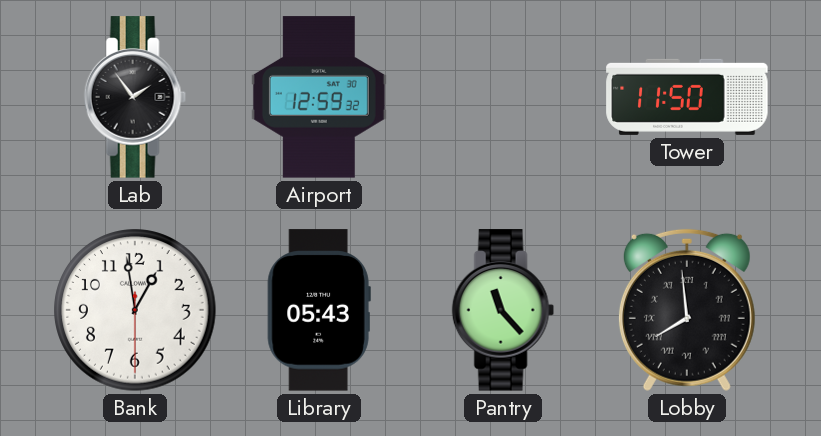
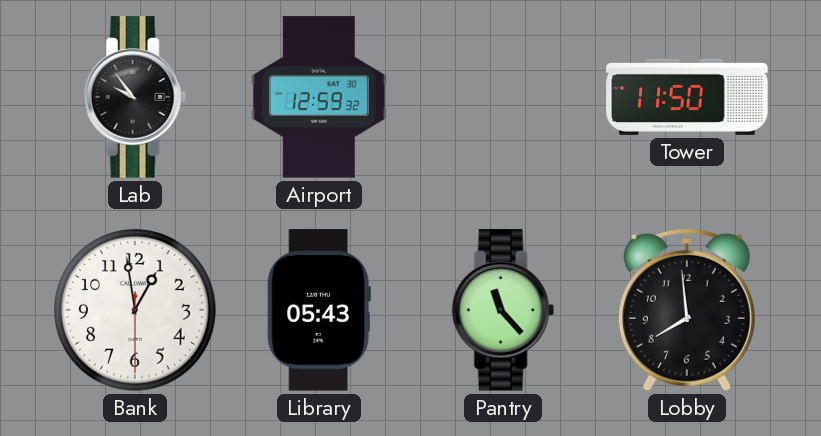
Lab: 1:54 -> 9:54
Lobby numerals: Roman -> Arabic
